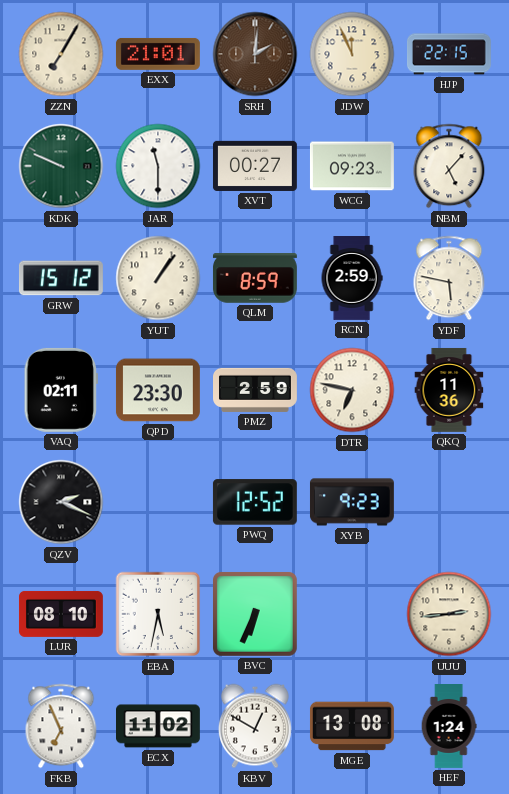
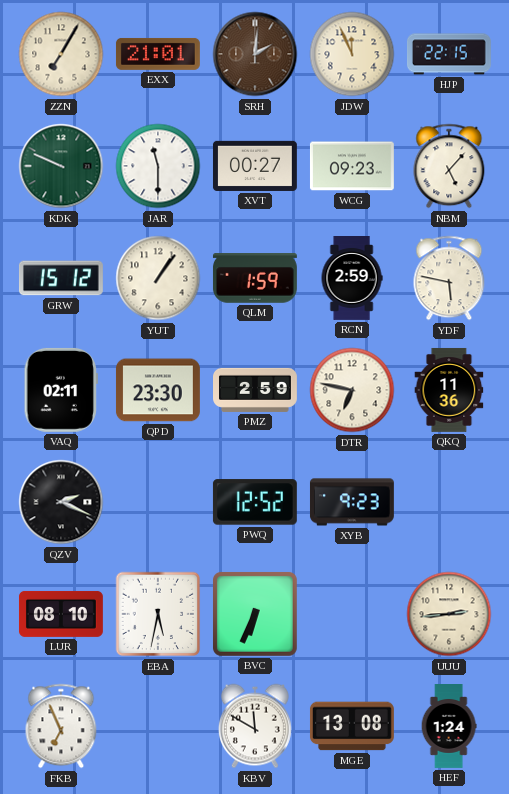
QLM: 8:59 -> 1:59
ECX: 11:02 -> none
KBV: 12:50 -> 11:50
